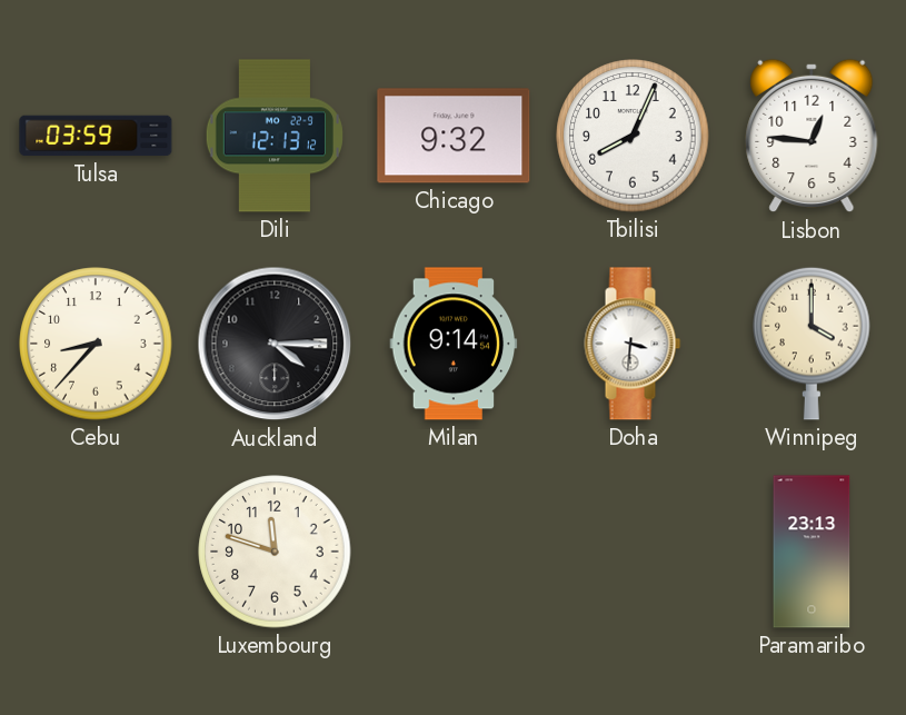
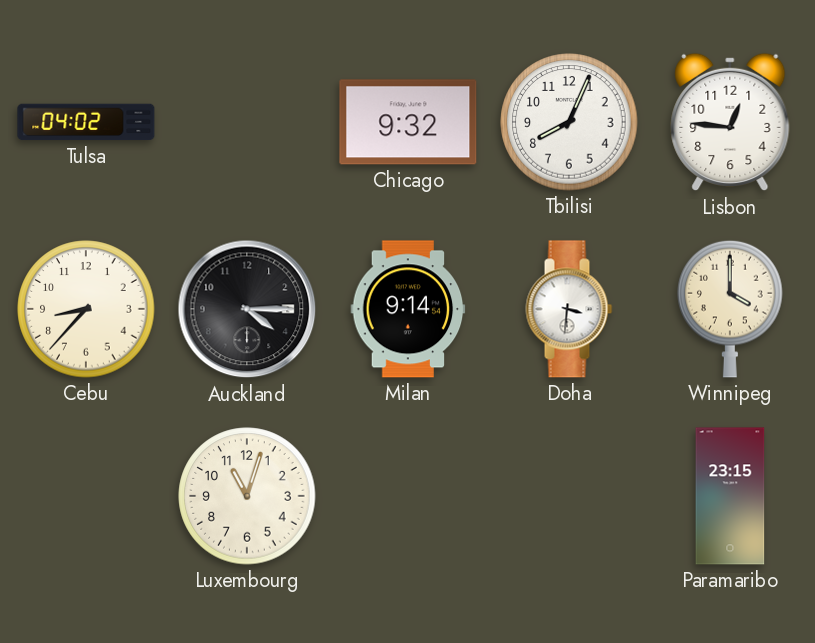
Tulsa: 03:59 -> 04:02
Dili: 12:13 -> none
Luxembourg: 11:48 -> 11:03
Paramaribo: 23:13 -> 23:15
